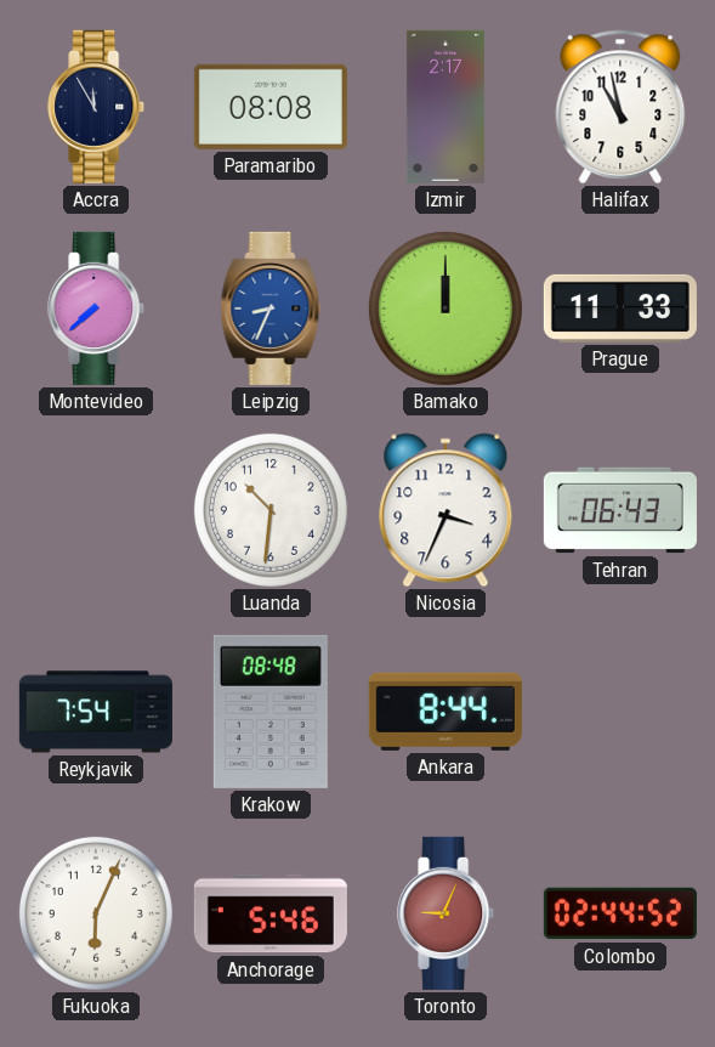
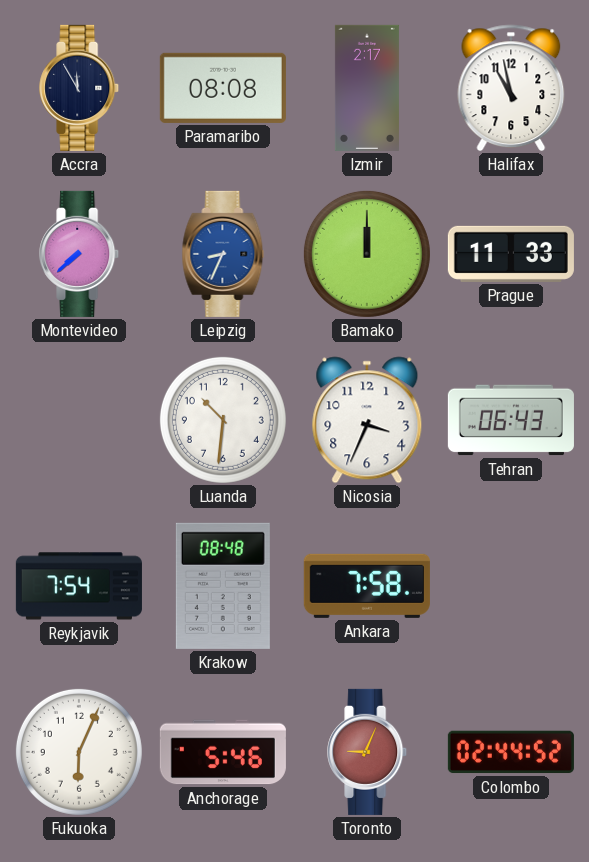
Ankara: 8:44 -> 7:58
